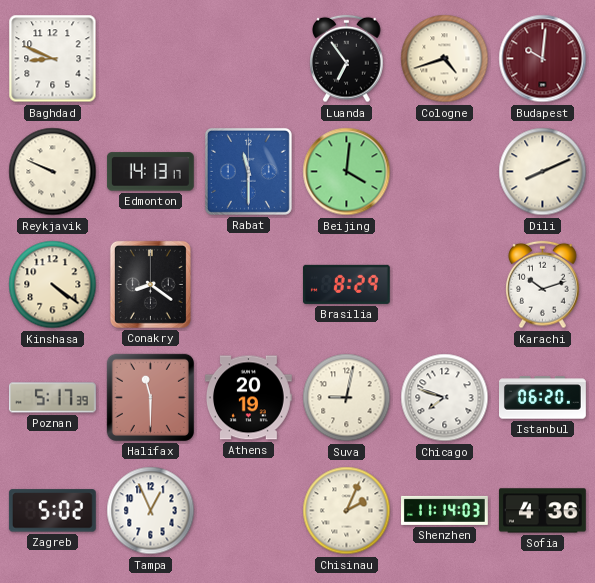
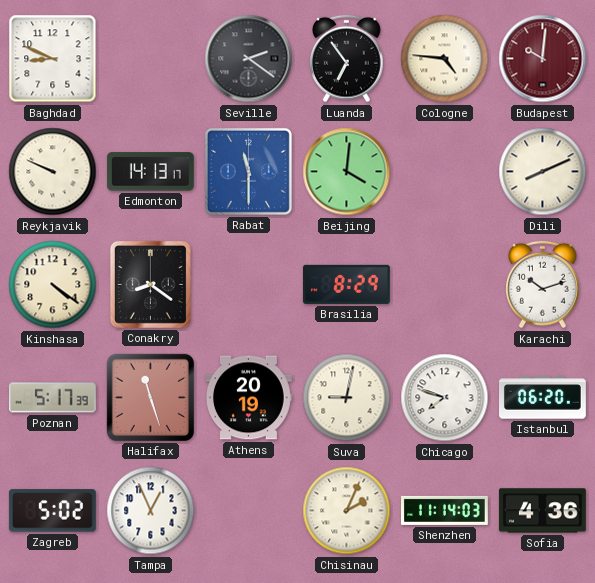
Seville: none -> 2:21
Cologne: 4:42 -> 4:46
Halifax: 11:30 -> 11:27
